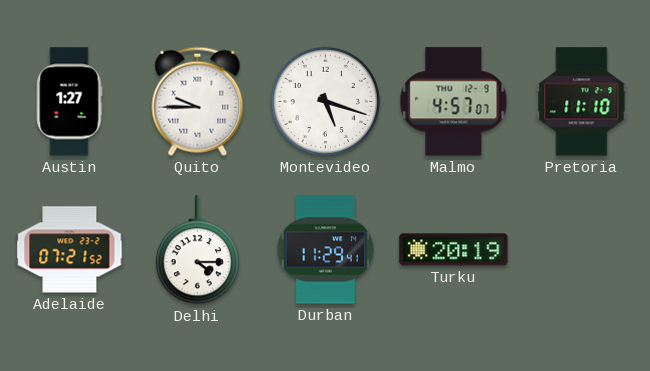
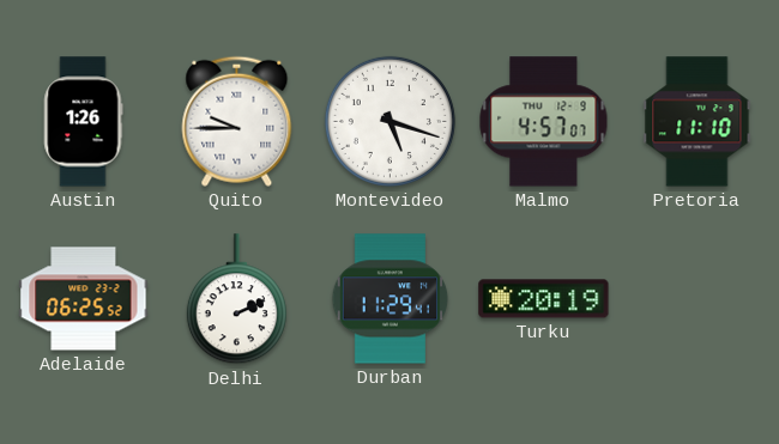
Austin: 1:27 -> 1:26
Adelaide: 07:21 -> 06:25
Delhi: 4:15 -> 2:11
